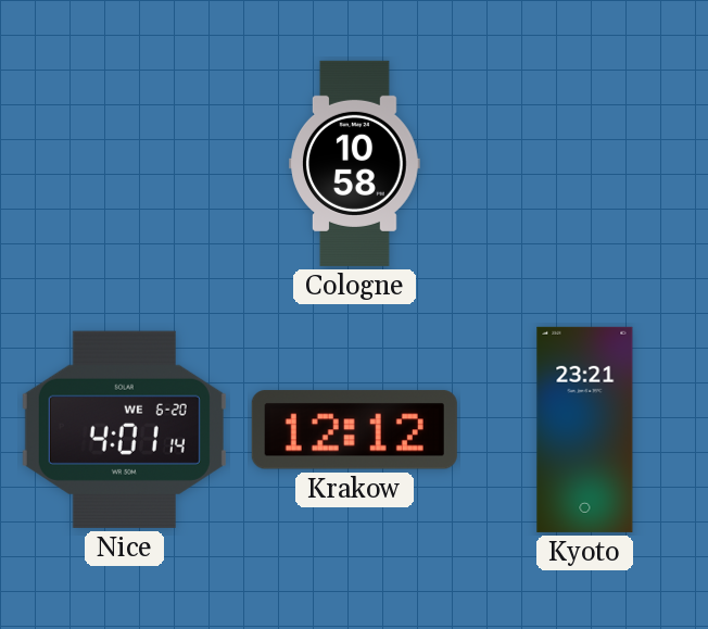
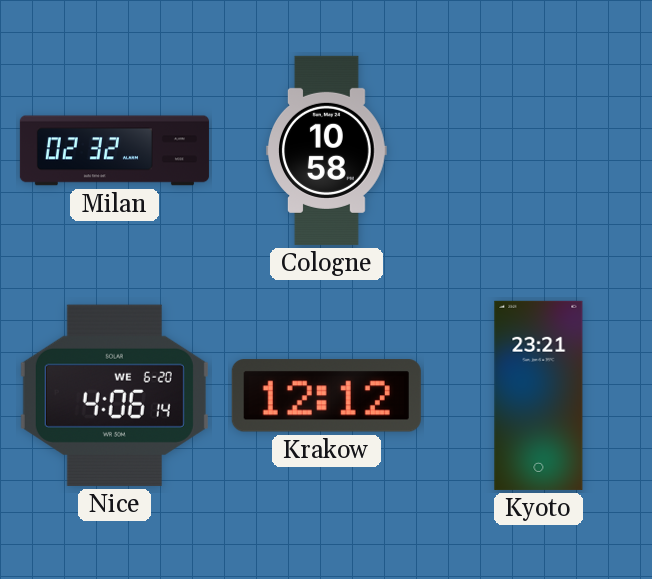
Milan: none -> 02:32
Nice: 4:01 -> 4:06
